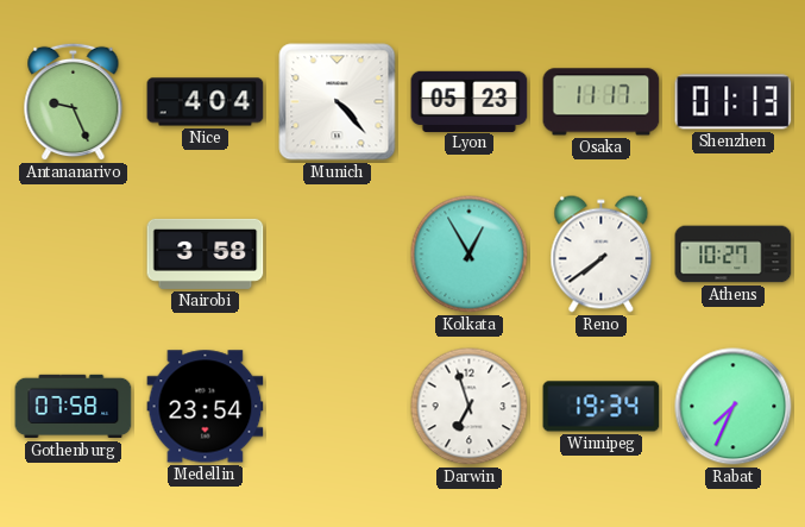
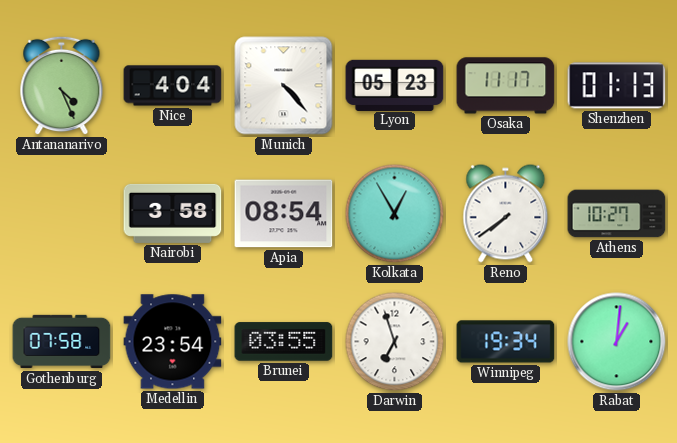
Antananarivo: 9:26 -> 4:26
Apia: none -> 08:54
Brunei: none -> 03:55
Rabat: 7:34 -> 1:01
